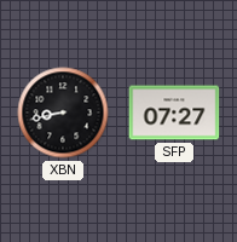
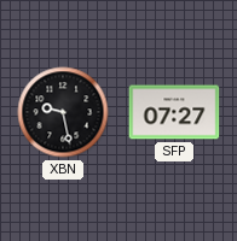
XBN: 8:43 -> 9:28
